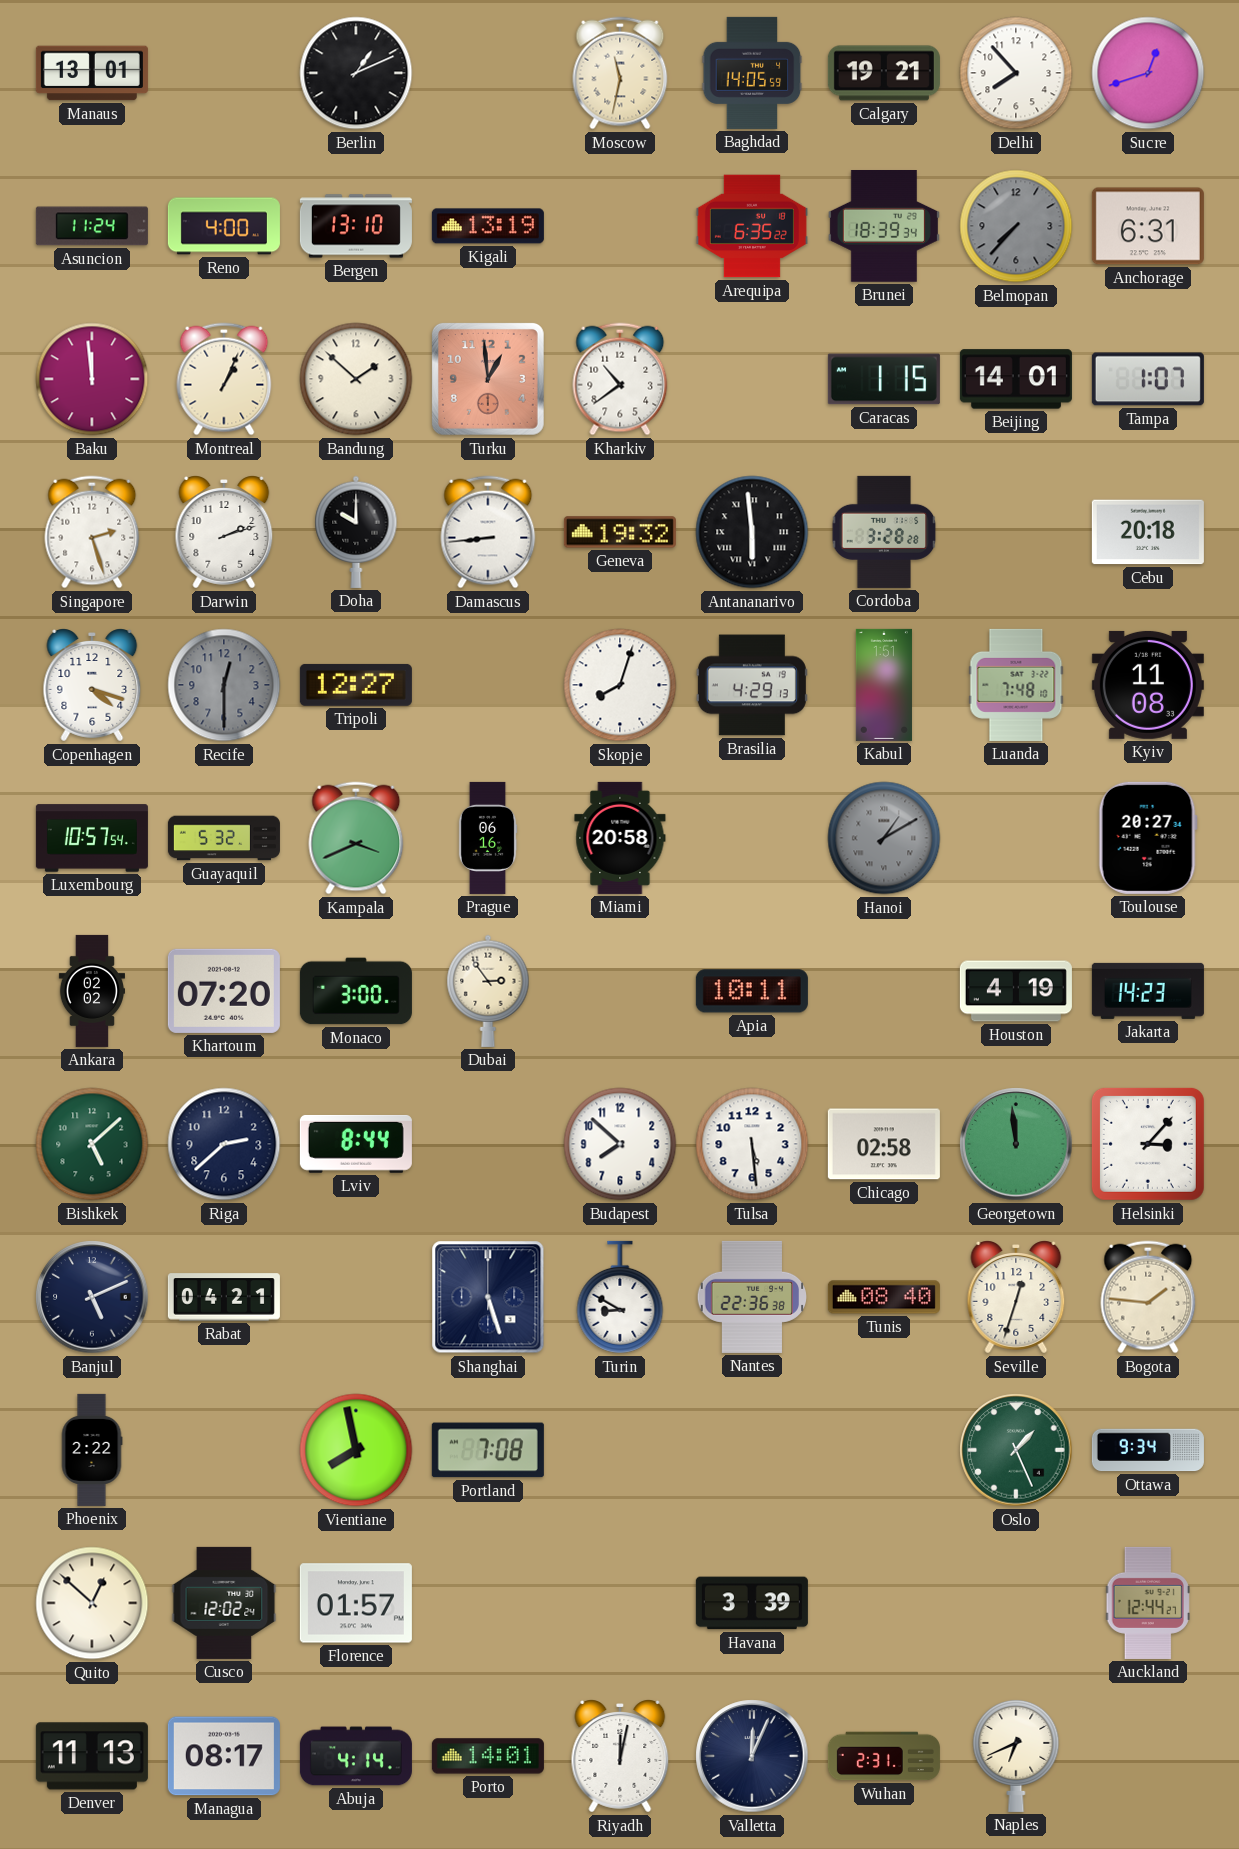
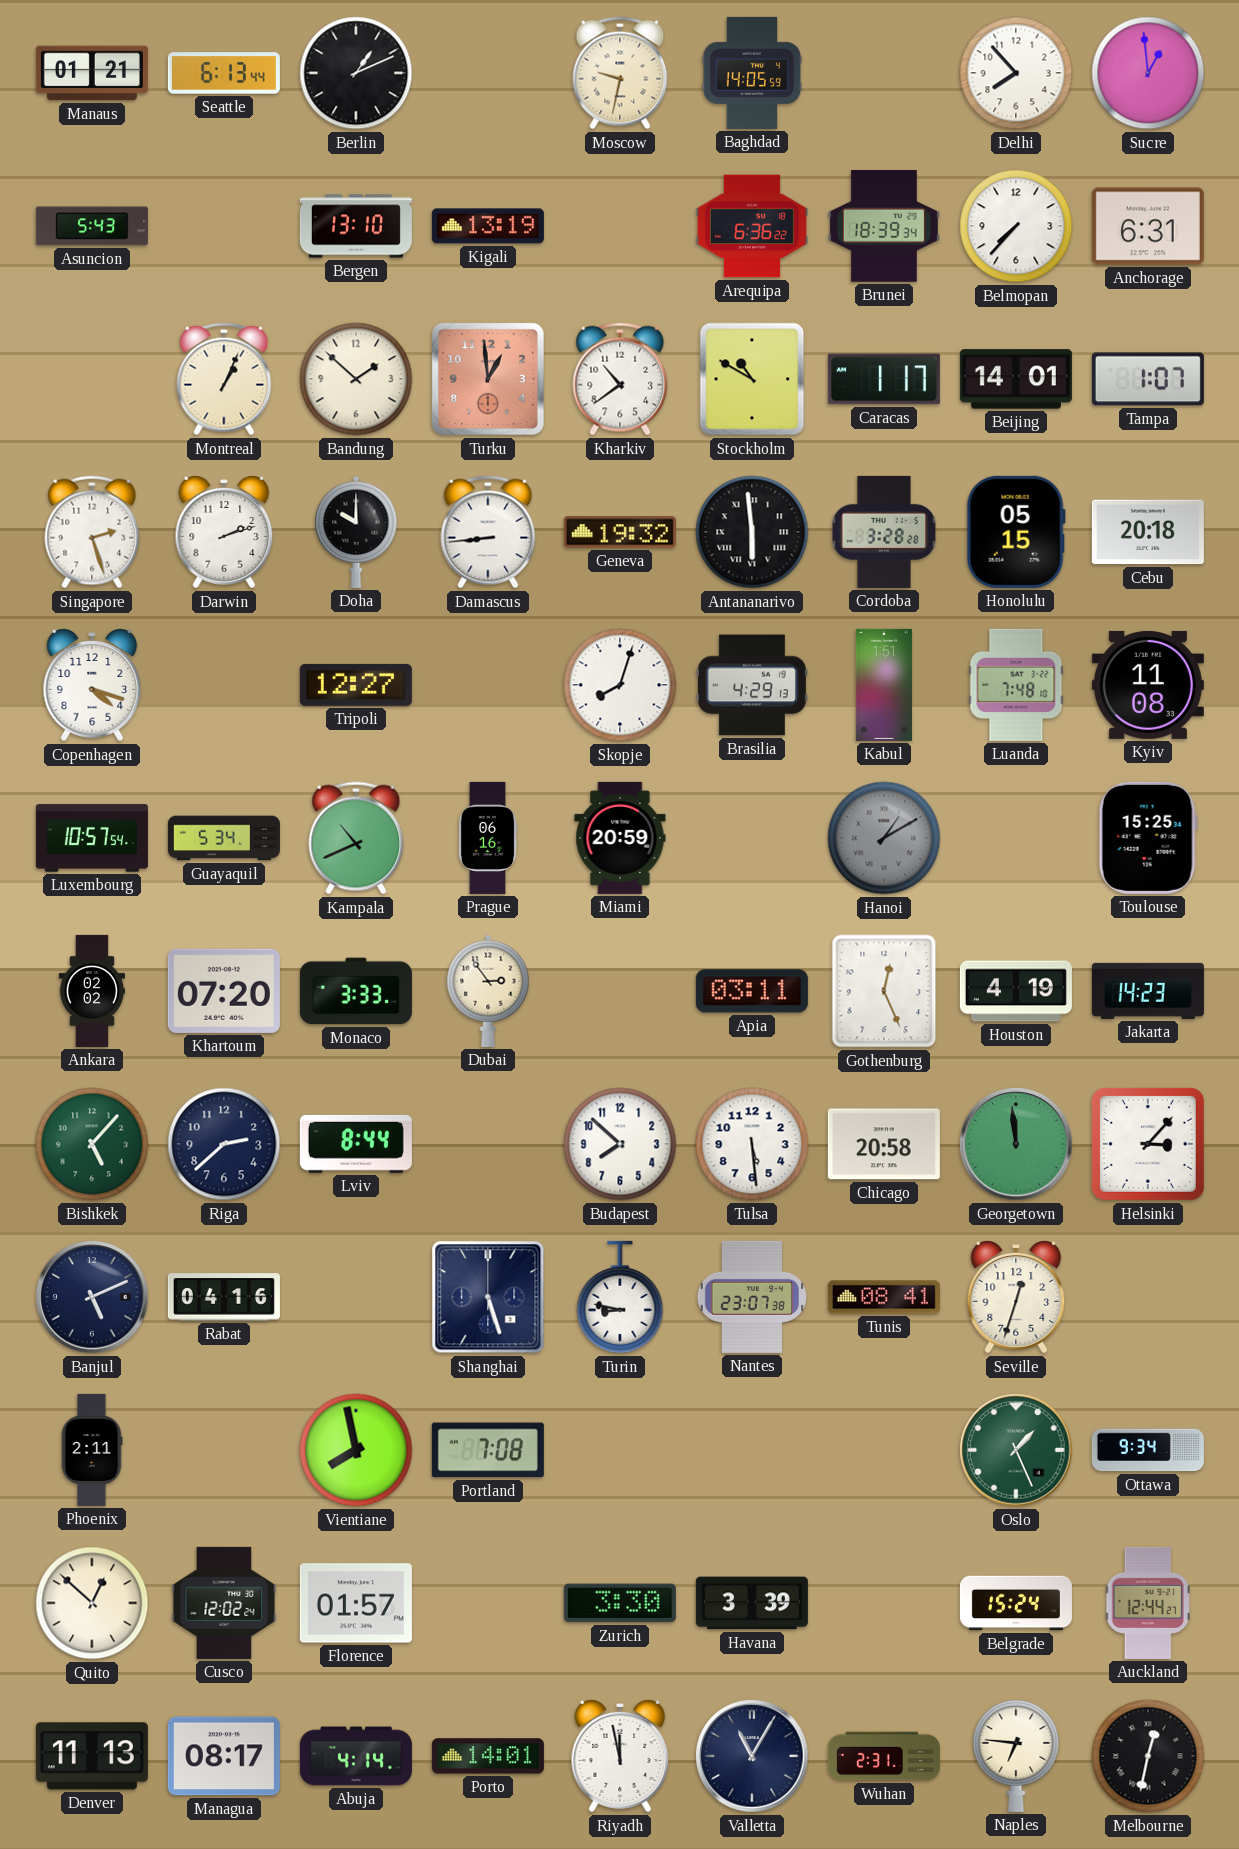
Manaus: 13:01 -> 01:21
Seattle: none -> 6:13
Moscow: 11:32 -> 9:32
Calgary: 19:21 -> none
Sucre: 12:42 -> 12:59
Asuncion: 11:24 -> 5:43
Reno: 4:00 -> none
Arequipa: 6:35 -> 6:36
Belmopan dial: grey -> white
Baku: 11:59 -> none
Stockholm: none -> 10:50
Caracas: 1:15 -> 1:17
Honolulu: none -> 05:15
Recife: 12:30 -> none
Guayaquil: 5:32 -> 5:34
Kampala: 3:41 -> 10:41
Miami: 20:58 -> 20:59
Toulouse: 20:27 -> 15:25
Monaco: 3:00 -> 3:33
Apia: 10:11 -> 03:11
Gothenburg: none -> 12:26
Bishkek: 5:08 -> 5:07
Chicago: 02:58 -> 20:58
Rabat: 04:21 -> 04:16
Turin: 8:50 -> 8:47
Nantes: 22:36 -> 23:07
Tunis: 08:40 -> 08:41
Bogota: 1:46 -> none
Phoenix: 2:22 -> 2:11
Zurich: none -> 3:30
Belgrade: none -> 15:24
Riyadh: 12:02 -> 11:58
Valletta: 12:04 -> 11:05
Naples: 6:41 -> 6:46
Melbourne: none -> 12:32
